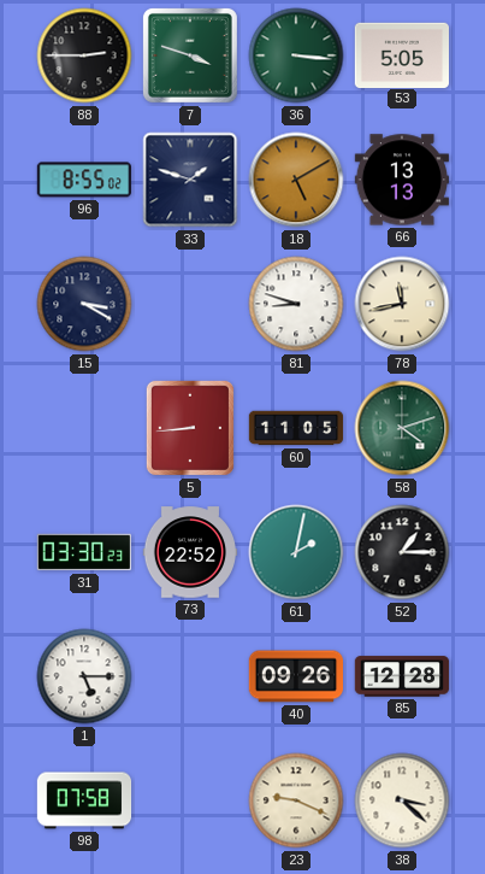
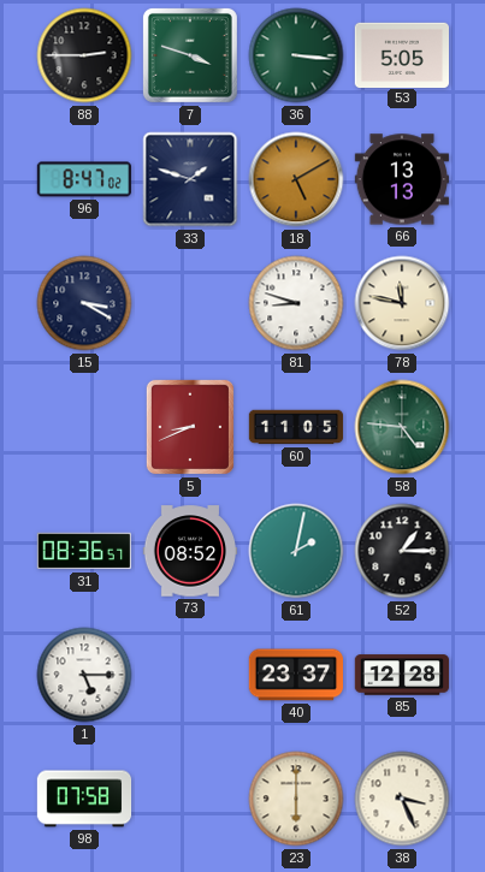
96: 8:55 -> 8:47
78: 11:43 -> 11:47
5: 8:44 -> 8:41
58: 4:12 -> 4:46
31: 03:30 -> 08:36
73: 22:52 -> 08:52
40: 09:26 -> 23:37
23: 9:19 -> 6:00
38: 3:22 -> 3:26
